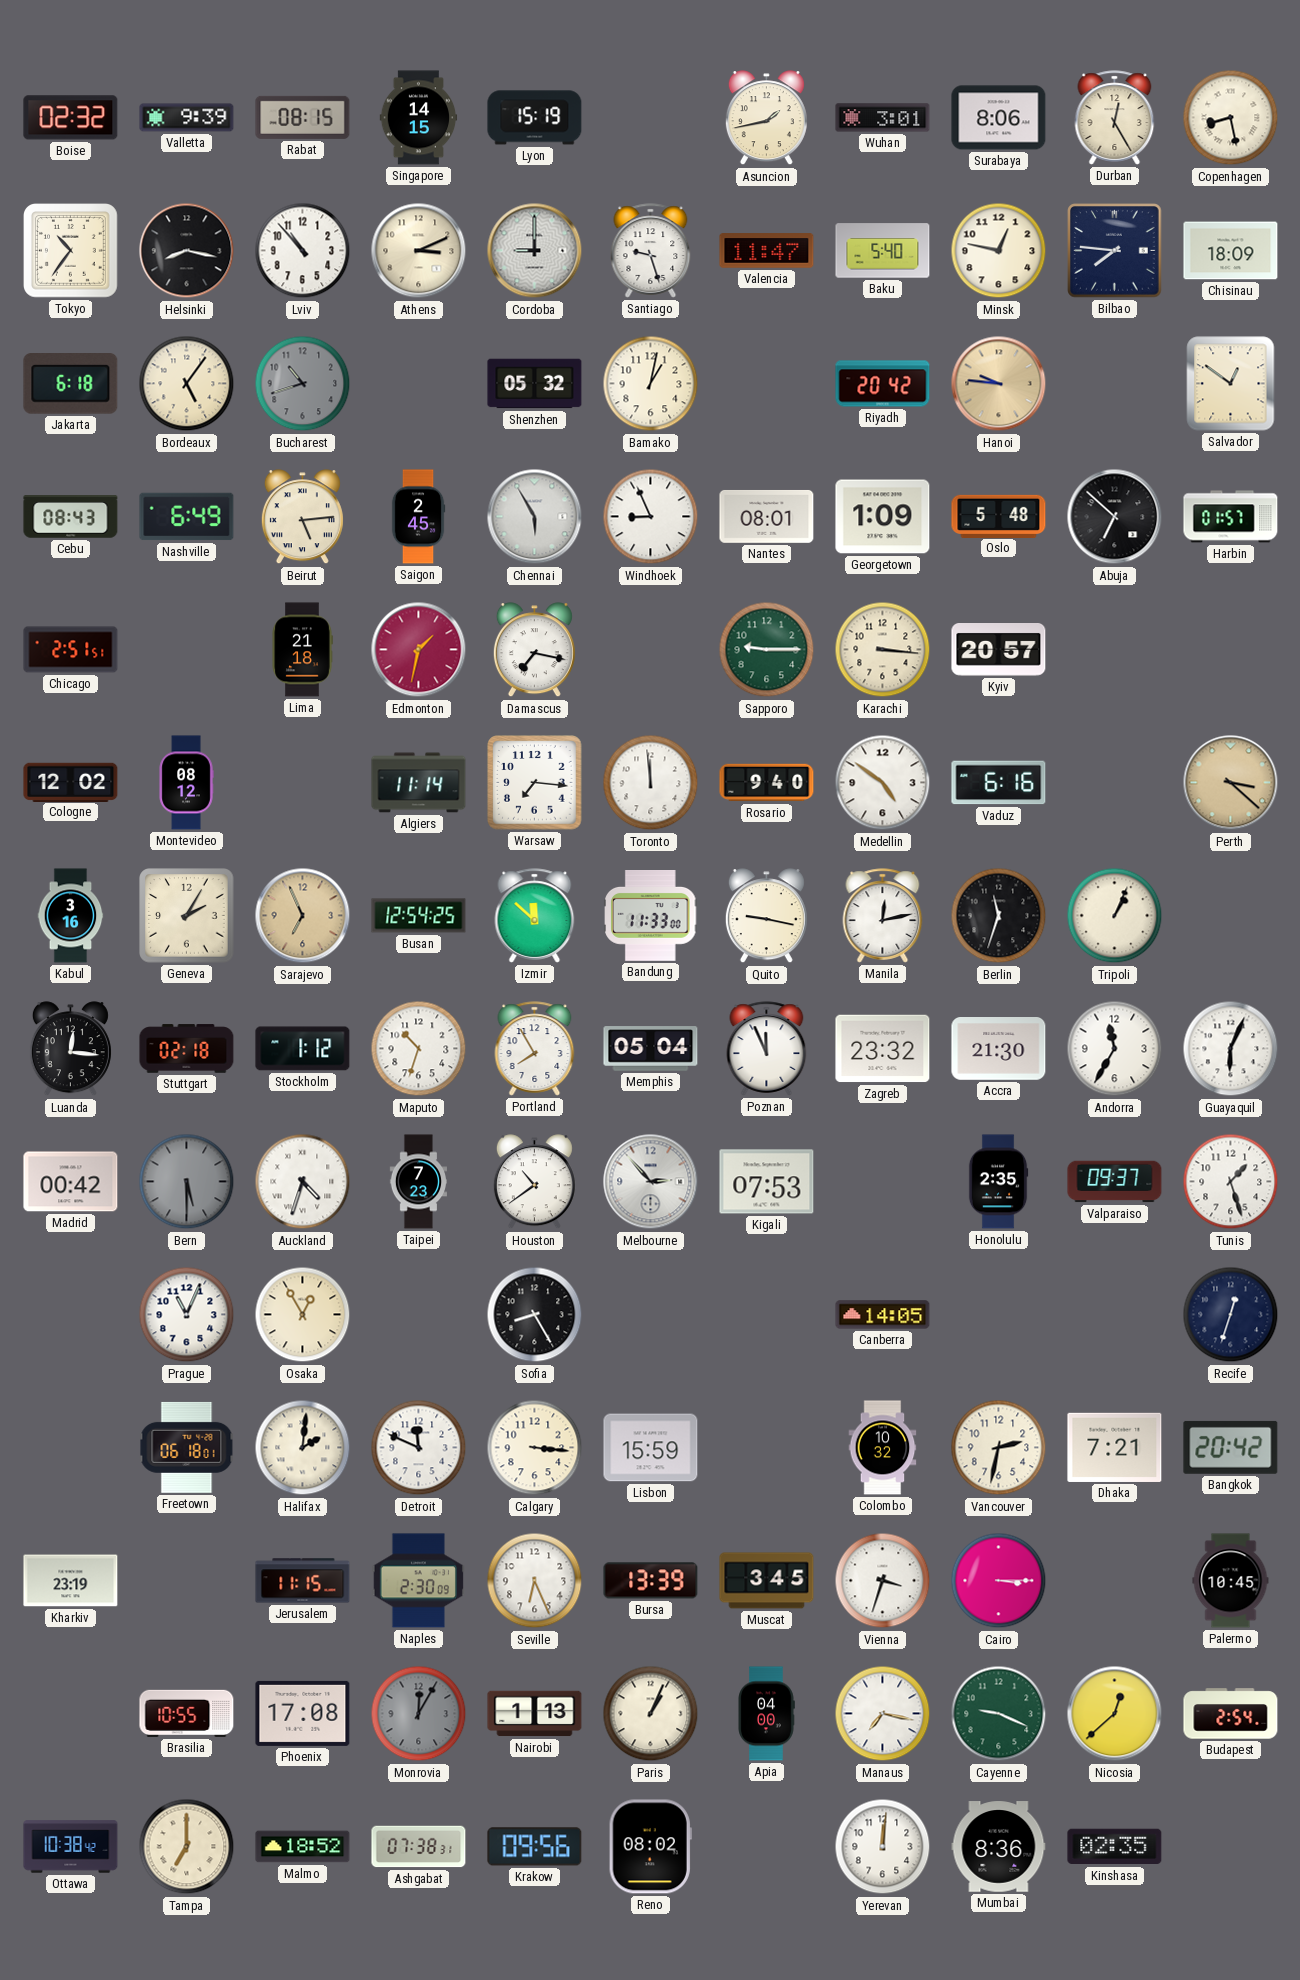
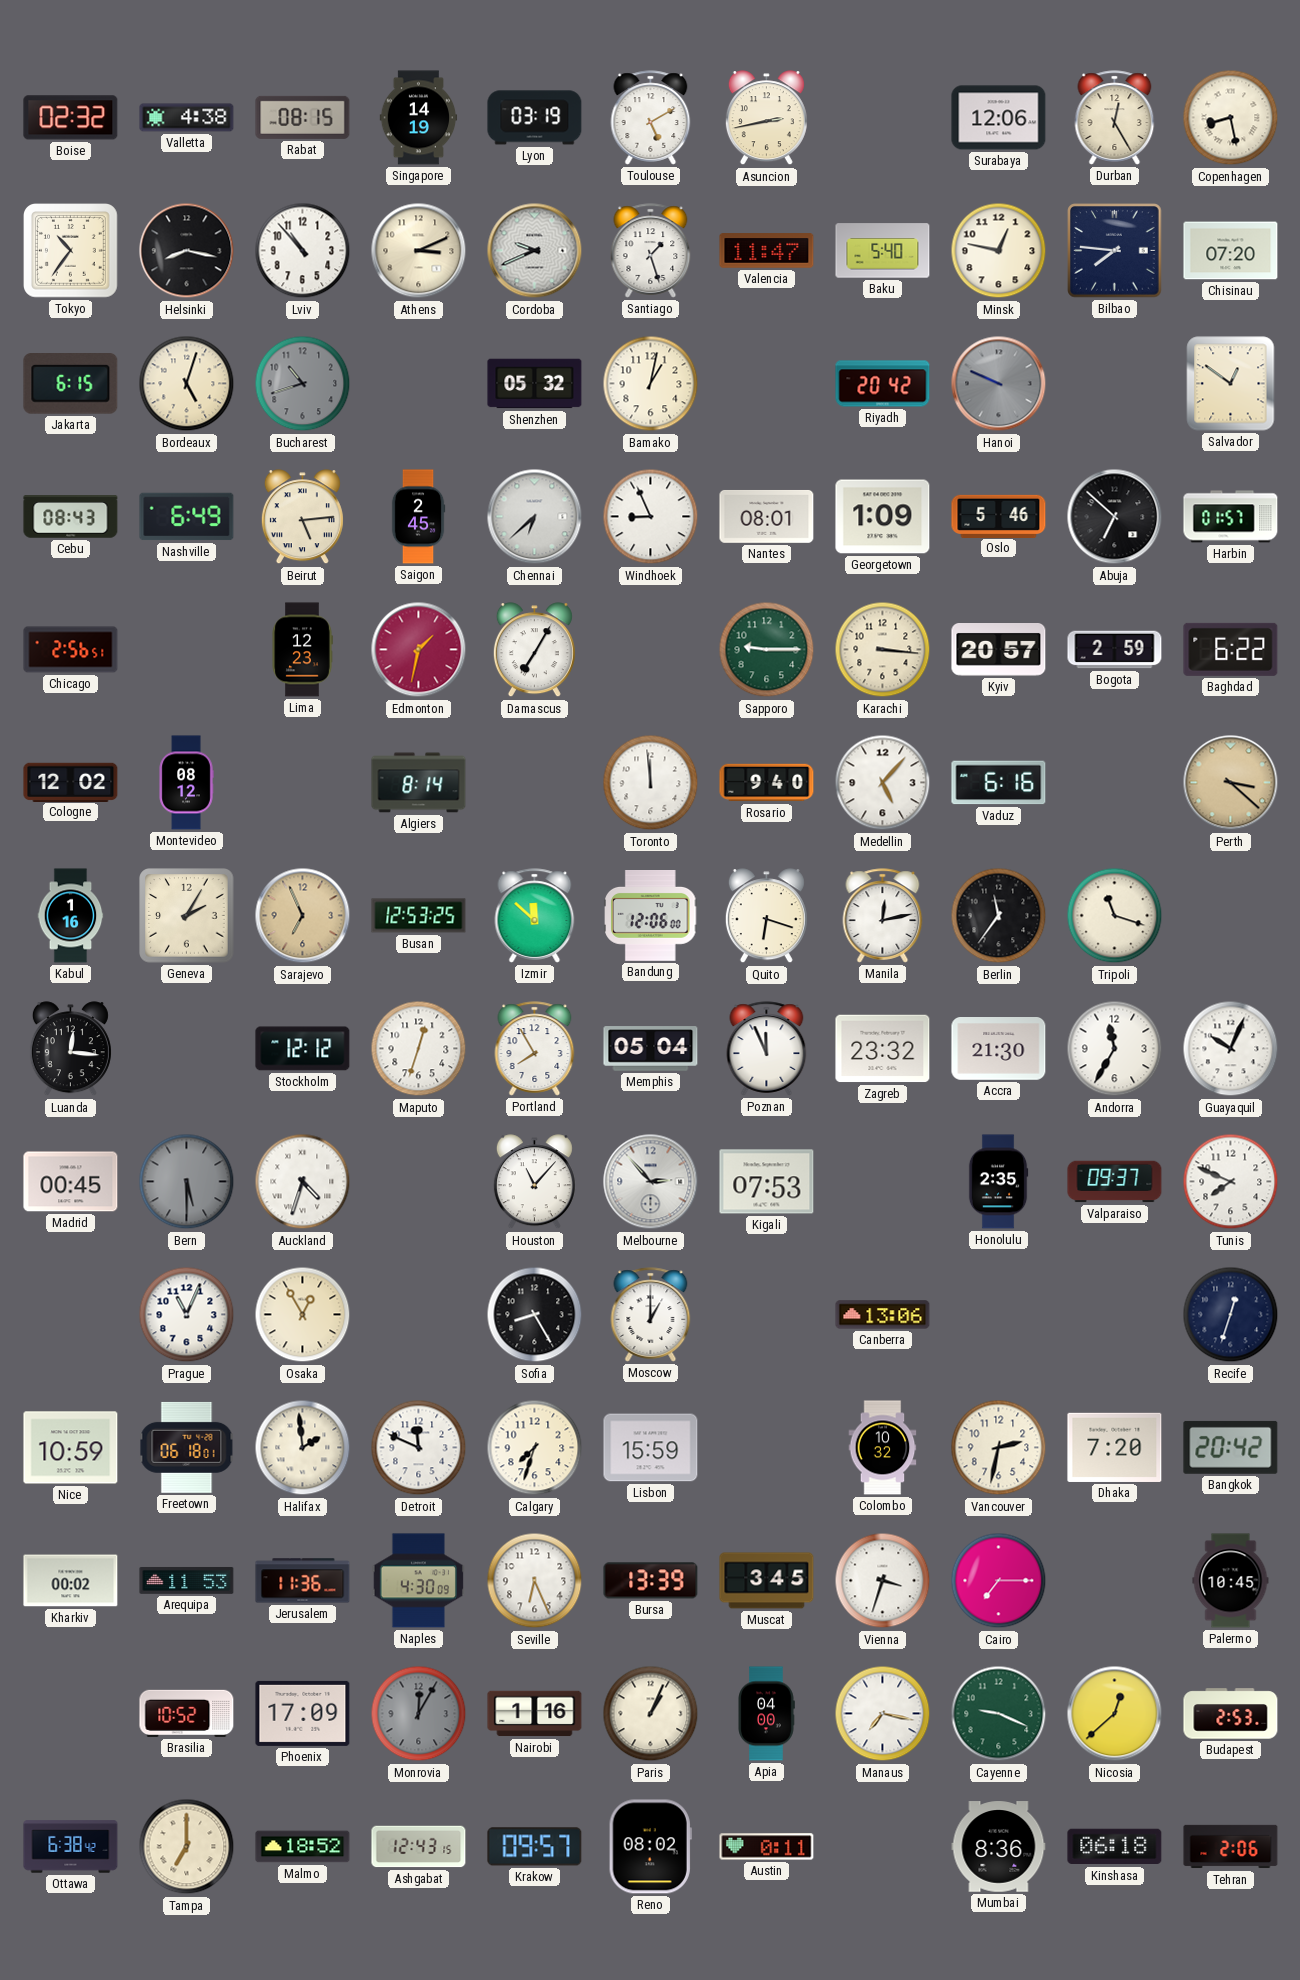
Valletta: 9:39 -> 4:38
Singapore: 14:15 -> 14:19
Lyon: 15:19 -> 03:19
Toulouse: none -> 5:10
Asuncion: 1:43 -> 2:43
Wuhan: 3:01 -> none
Surabaya: 8:06 -> 12:06
Cordoba: 9:00 -> 9:41
Santiago: 9:27 -> 1:27
Chisinau: 18:09 -> 07:20
Jakarta: 6:18 -> 6:15
Bordeaux: 5:06 -> 5:03
Hanoi: 9:46 -> 9:49
Hanoi dial: champagne -> grey
Chennai: 5:55 -> 6:38
Oslo: 5:48 -> 5:46
Chicago: 2:51 -> 2:56
Lima: 21:18 -> 12:23
Damascus: 7:17 -> 7:05
Bogota: none -> 2:59
Baghdad: none -> 6:22
Algiers: 11:14 -> 8:14
Warsaw: 7:16 -> none
Medellin: 4:51 -> 5:07
Kabul: 3:16 -> 1:16
Busan: 12:54 -> 12:53
Bandung: 11:33 -> 12:06
Quito: 9:17 -> 6:18
Berlin: 11:33 -> 11:36
Tripoli: 1:04 -> 11:18
Stuttgart: 02:18 -> none
Stockholm: 1:12 -> 12:12
Maputo: 10:33 -> 12:33
Guayaquil: 6:04 -> 10:04
Madrid: 00:42 -> 00:45
Taipei: 7:23 -> none
Houston: 10:39 -> 11:07
Tunis: 1:27 -> 7:49
Moscow: none -> 1:00
Canberra: 14:05 -> 13:06
Nice: none -> 10:59
Halifax: 2:01 -> 1:59
Calgary: 3:16 -> 7:33
Dhaka: 7:21 -> 7:20
Kharkiv: 23:19 -> 00:02
Arequipa: none -> 11:53
Jerusalem: 11:15 -> 11:36
Naples: 2:30 -> 4:30
Cairo: 3:15 -> 7:15
Brasilia: 10:55 -> 10:52
Phoenix: 17:08 -> 17:09
Nairobi: 1:13 -> 1:16
Budapest: 2:54 -> 2:53
Ottawa: 10:38 -> 6:38
Ashgabat: 07:38 -> 12:43
Krakow: 09:56 -> 09:57
Austin: none -> 0:11
Yerevan: 12:01 -> none
Kinshasa: 02:35 -> 06:18
Tehran: none -> 2:06
